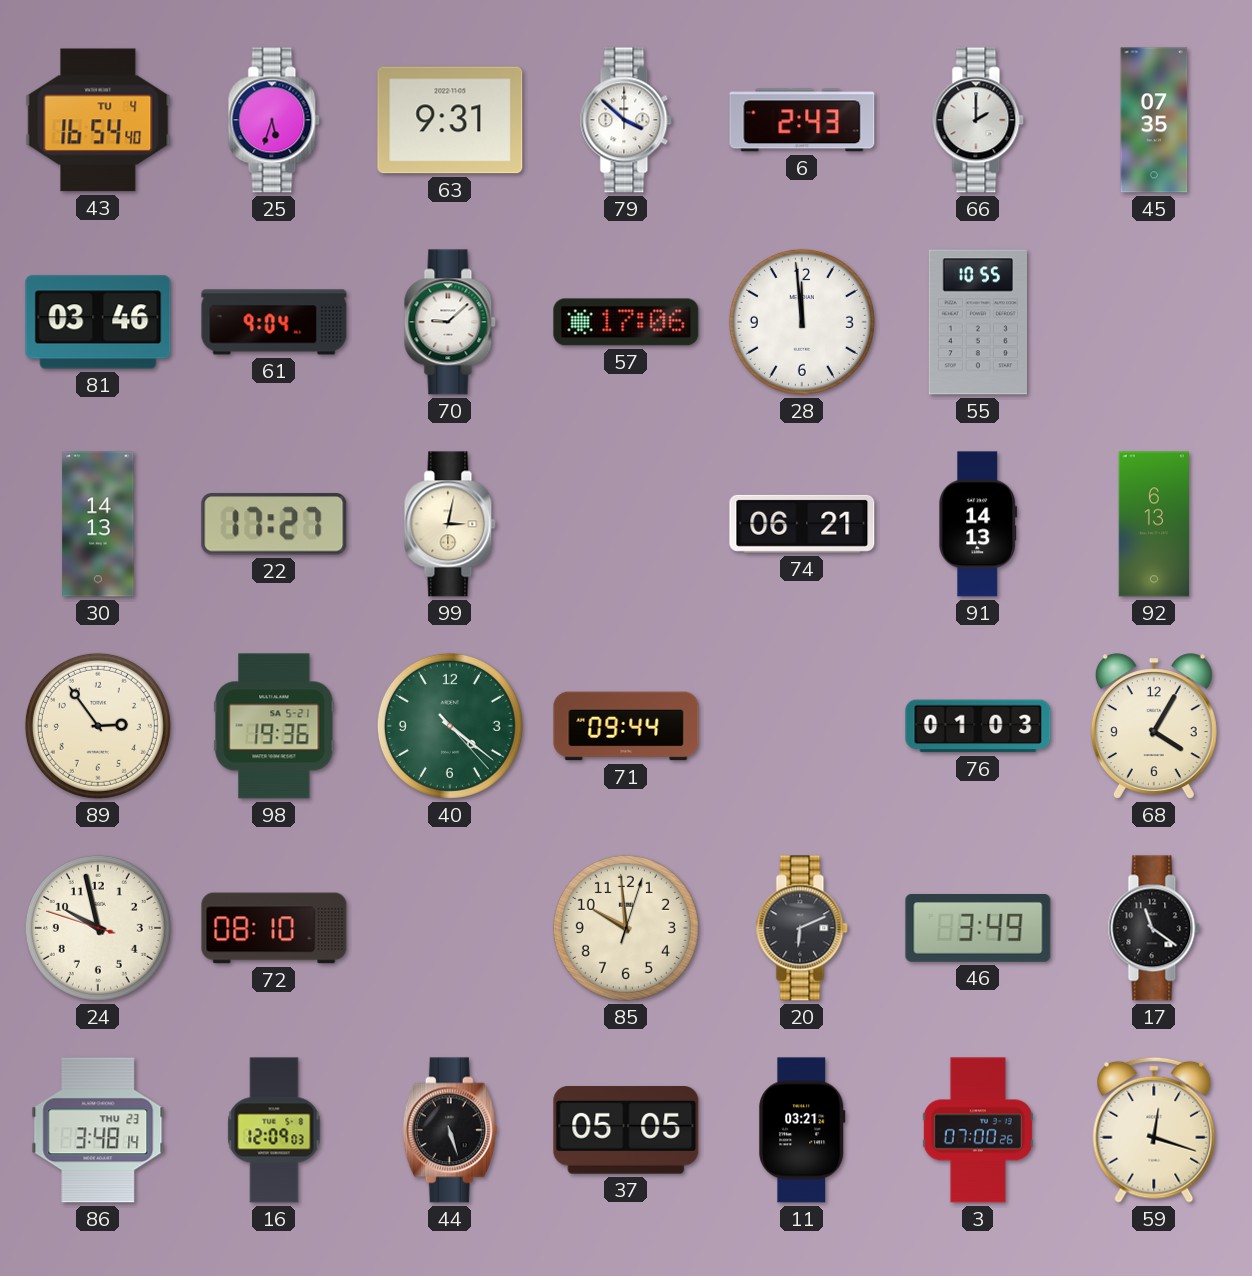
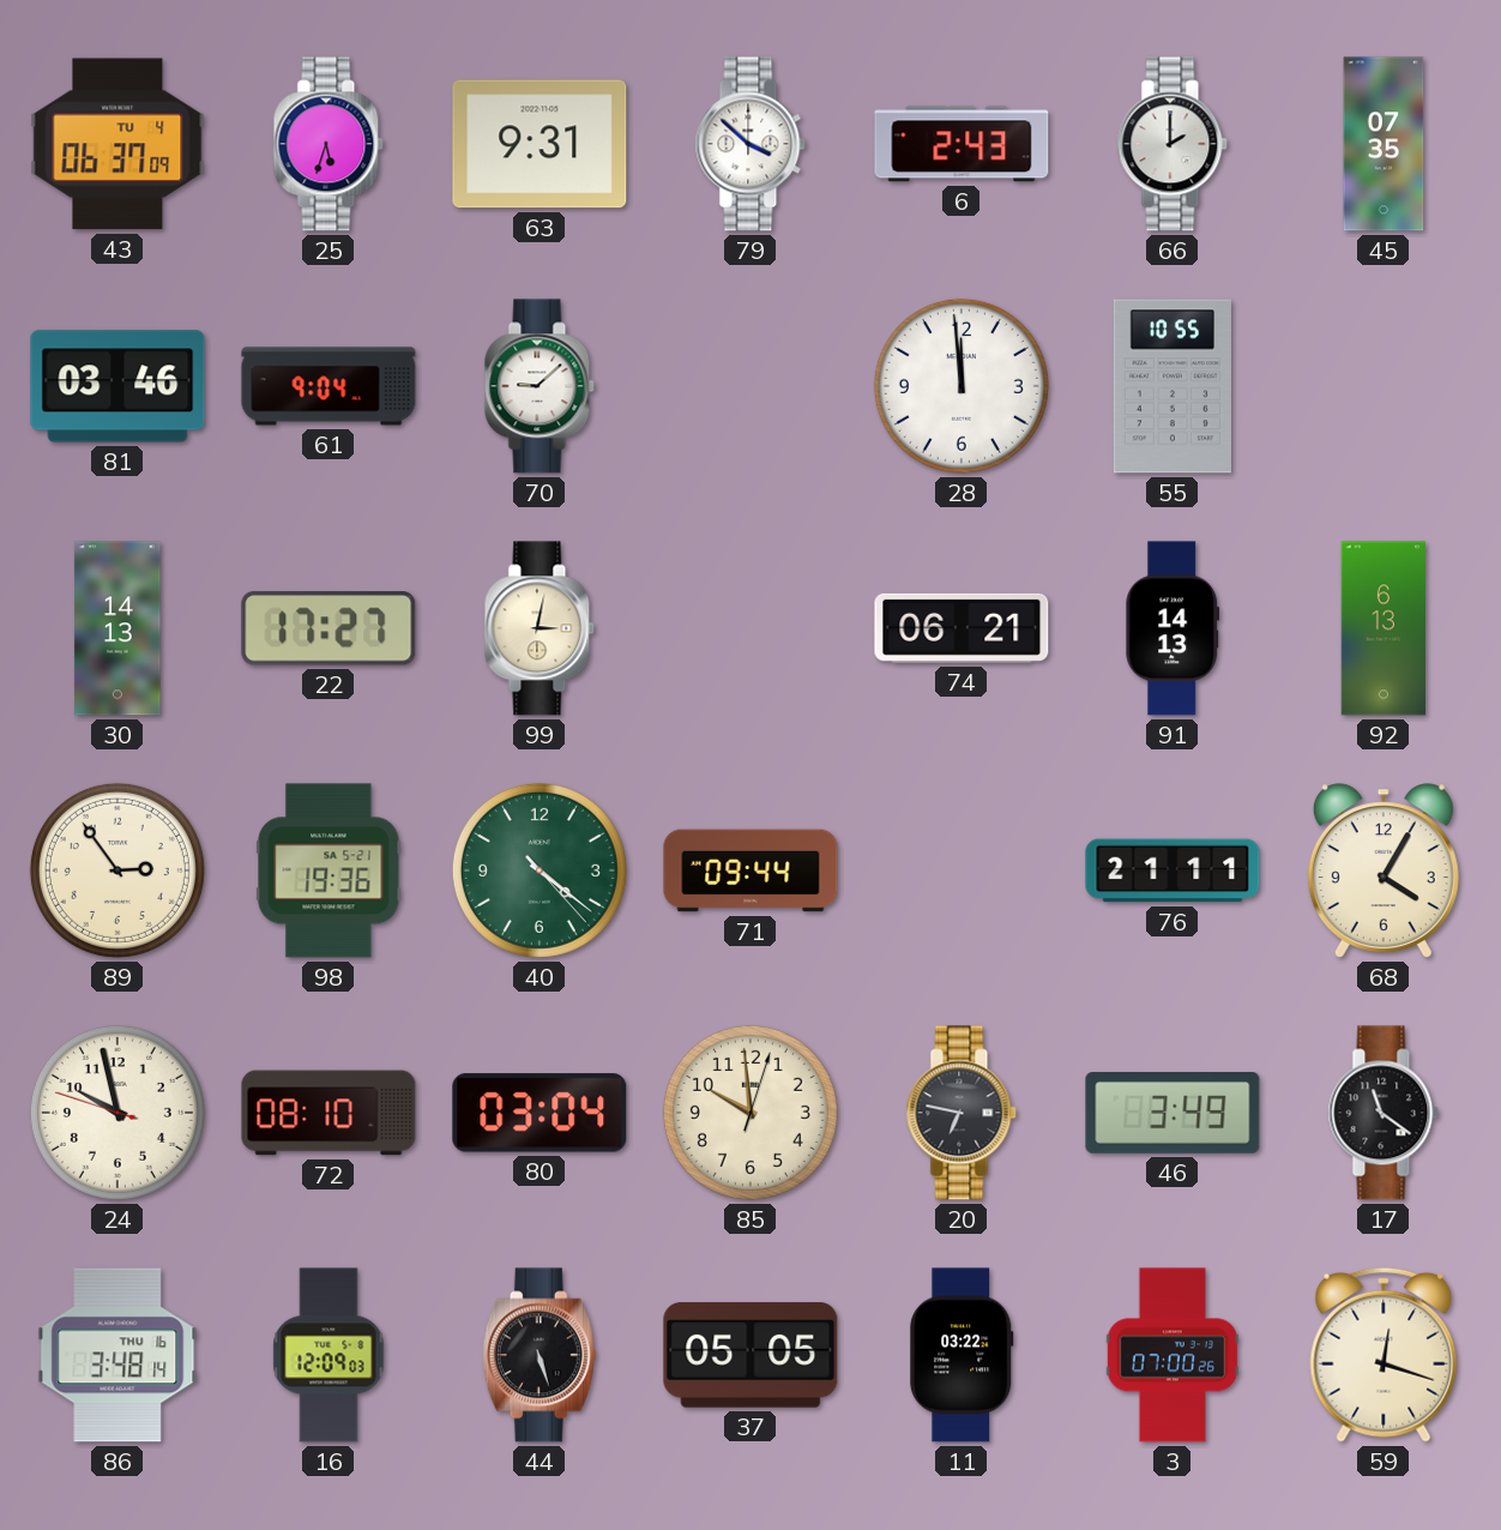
43: 16:54 -> 06:37
57: 17:06 -> none
76: 01:03 -> 21:11
80: none -> 03:04
20: 6:11 -> 6:47
86 date: THU 23 -> THU 16
11: 03:21 -> 03:22
